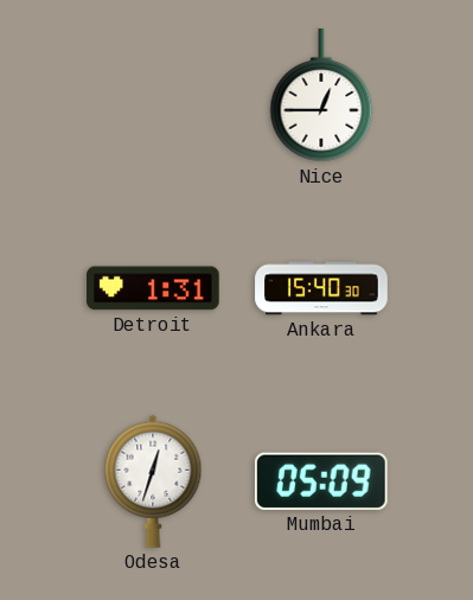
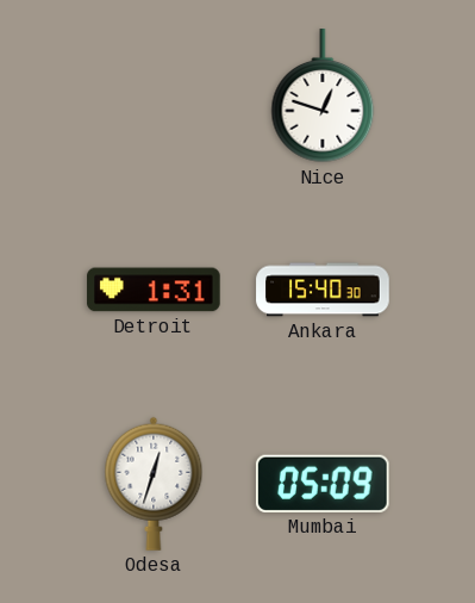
Nice: 12:45 -> 12:48
